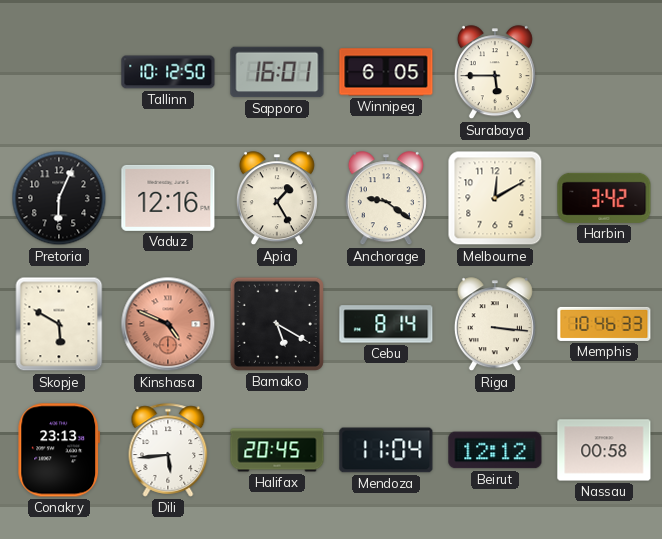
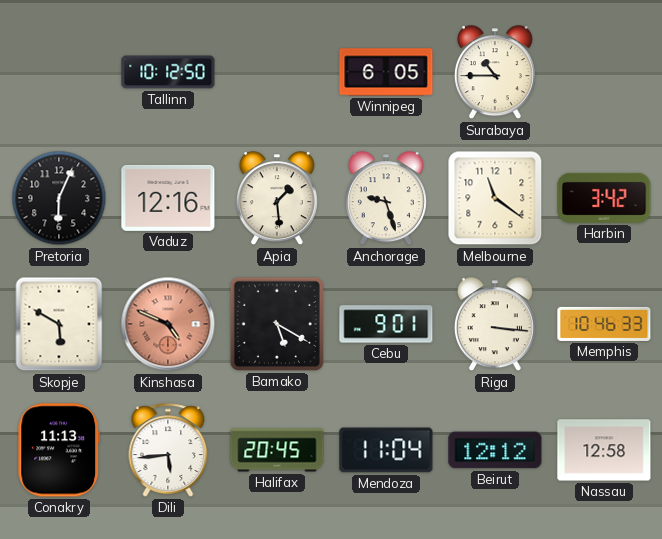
Sapporo: 16:01 -> none
Surabaya: 5:45 -> 10:45
Apia: 1:25 -> 1:29
Anchorage: 9:21 -> 9:27
Melbourne: 12:10 -> 11:21
Cebu: 8:14 -> 9:01
Conakry: 23:13 -> 11:13
Nassau: 00:58 -> 12:58
